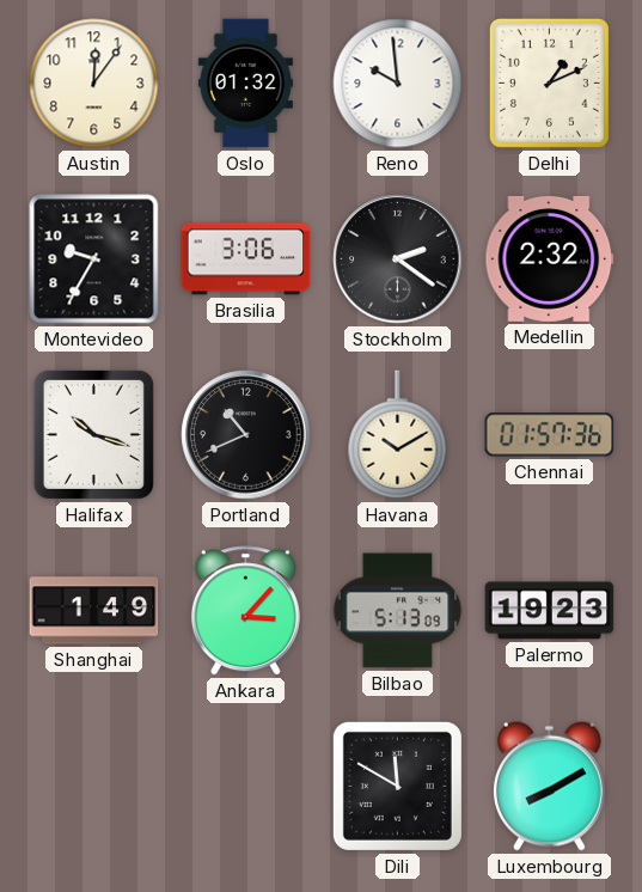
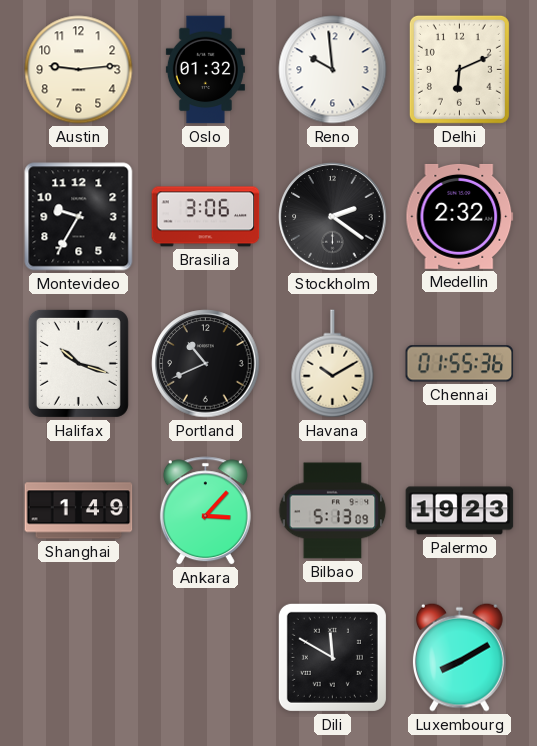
Austin: 12:06 -> 9:14
Delhi: 1:11 -> 6:11
Chennai: 01:57 -> 01:55
